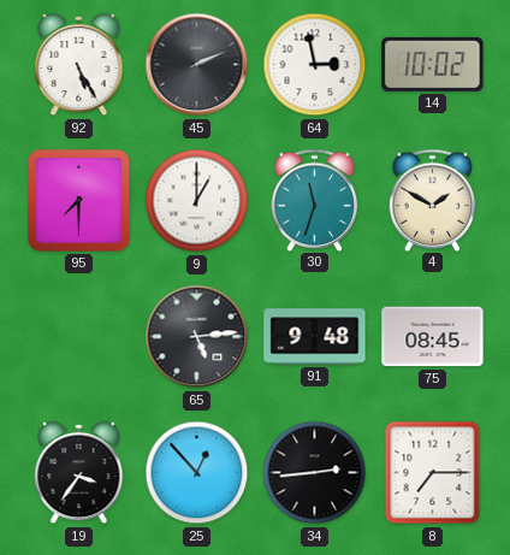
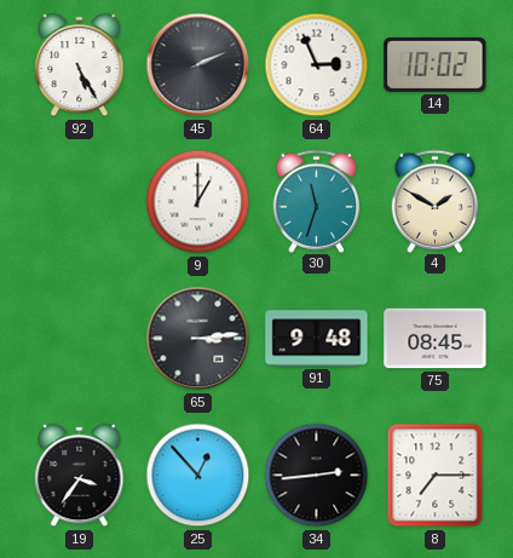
64: 2:58 -> 2:56
95: 7:30 -> none
65: 5:14 -> 3:14
